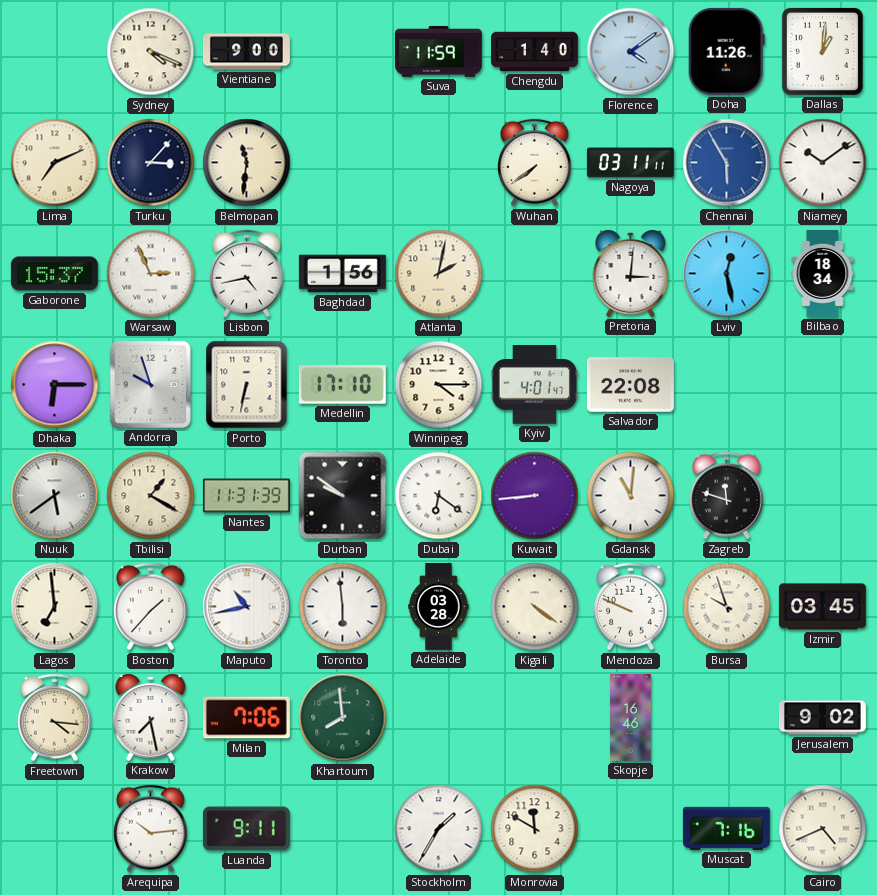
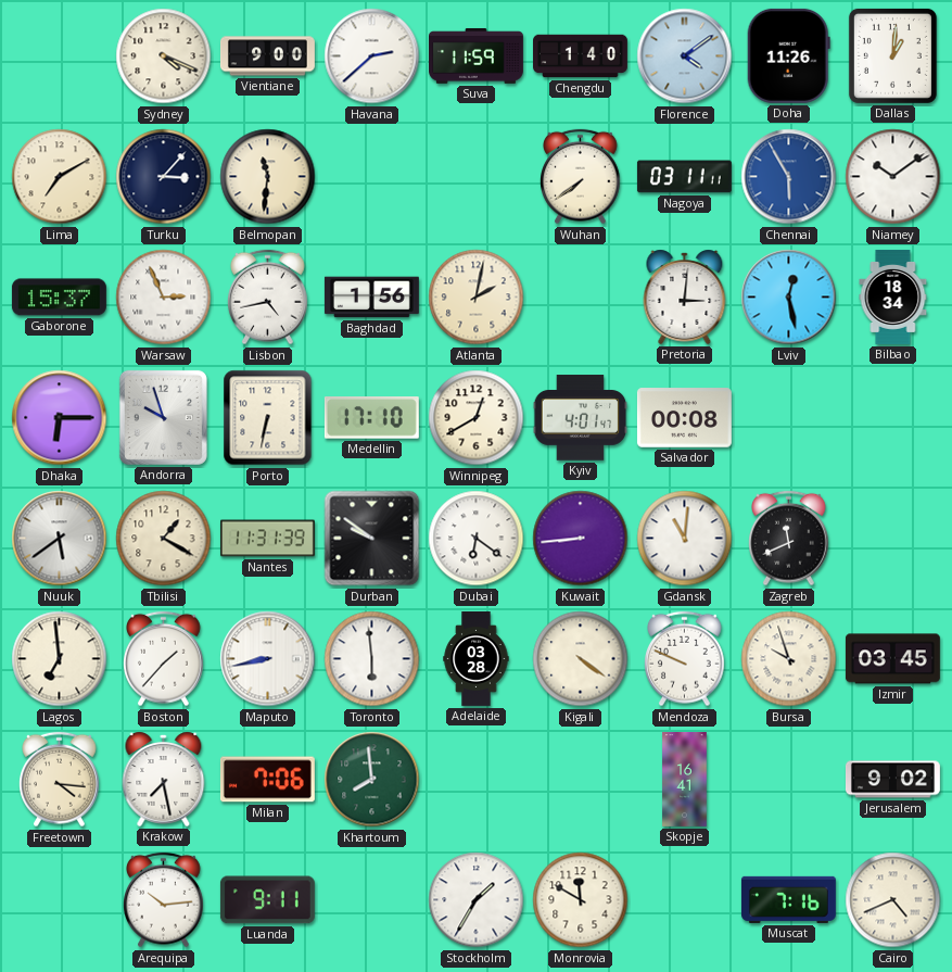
Havana: none -> 2:38
Lima: 7:11 -> 7:10
Winnipeg: 4:15 -> 12:40
Salvador: 22:08 -> 00:08
Zagreb: 11:48 -> 11:41
Maputo: 10:43 -> 8:43
Skopje: 16:46 -> 16:41
